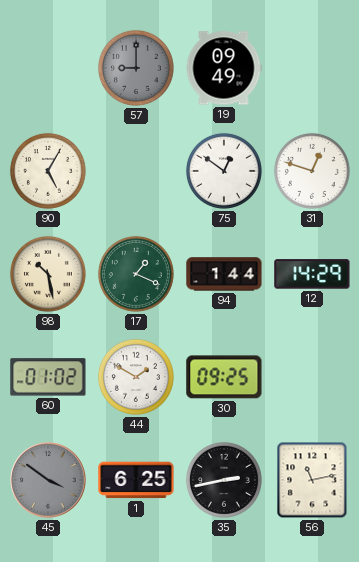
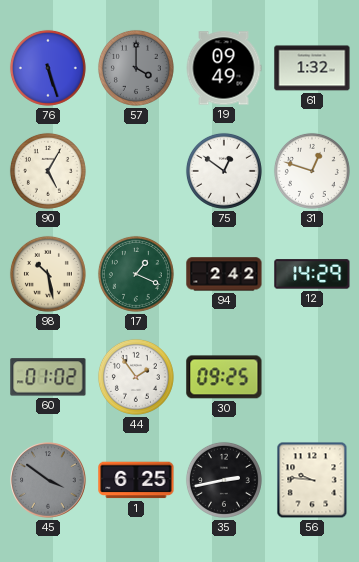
76: none -> 5:27
57: 9:00 -> 4:00
61: none -> 1:32
94: 1:44 -> 2:42
44: 1:50 -> 1:54
56: 11:13 -> 9:46
